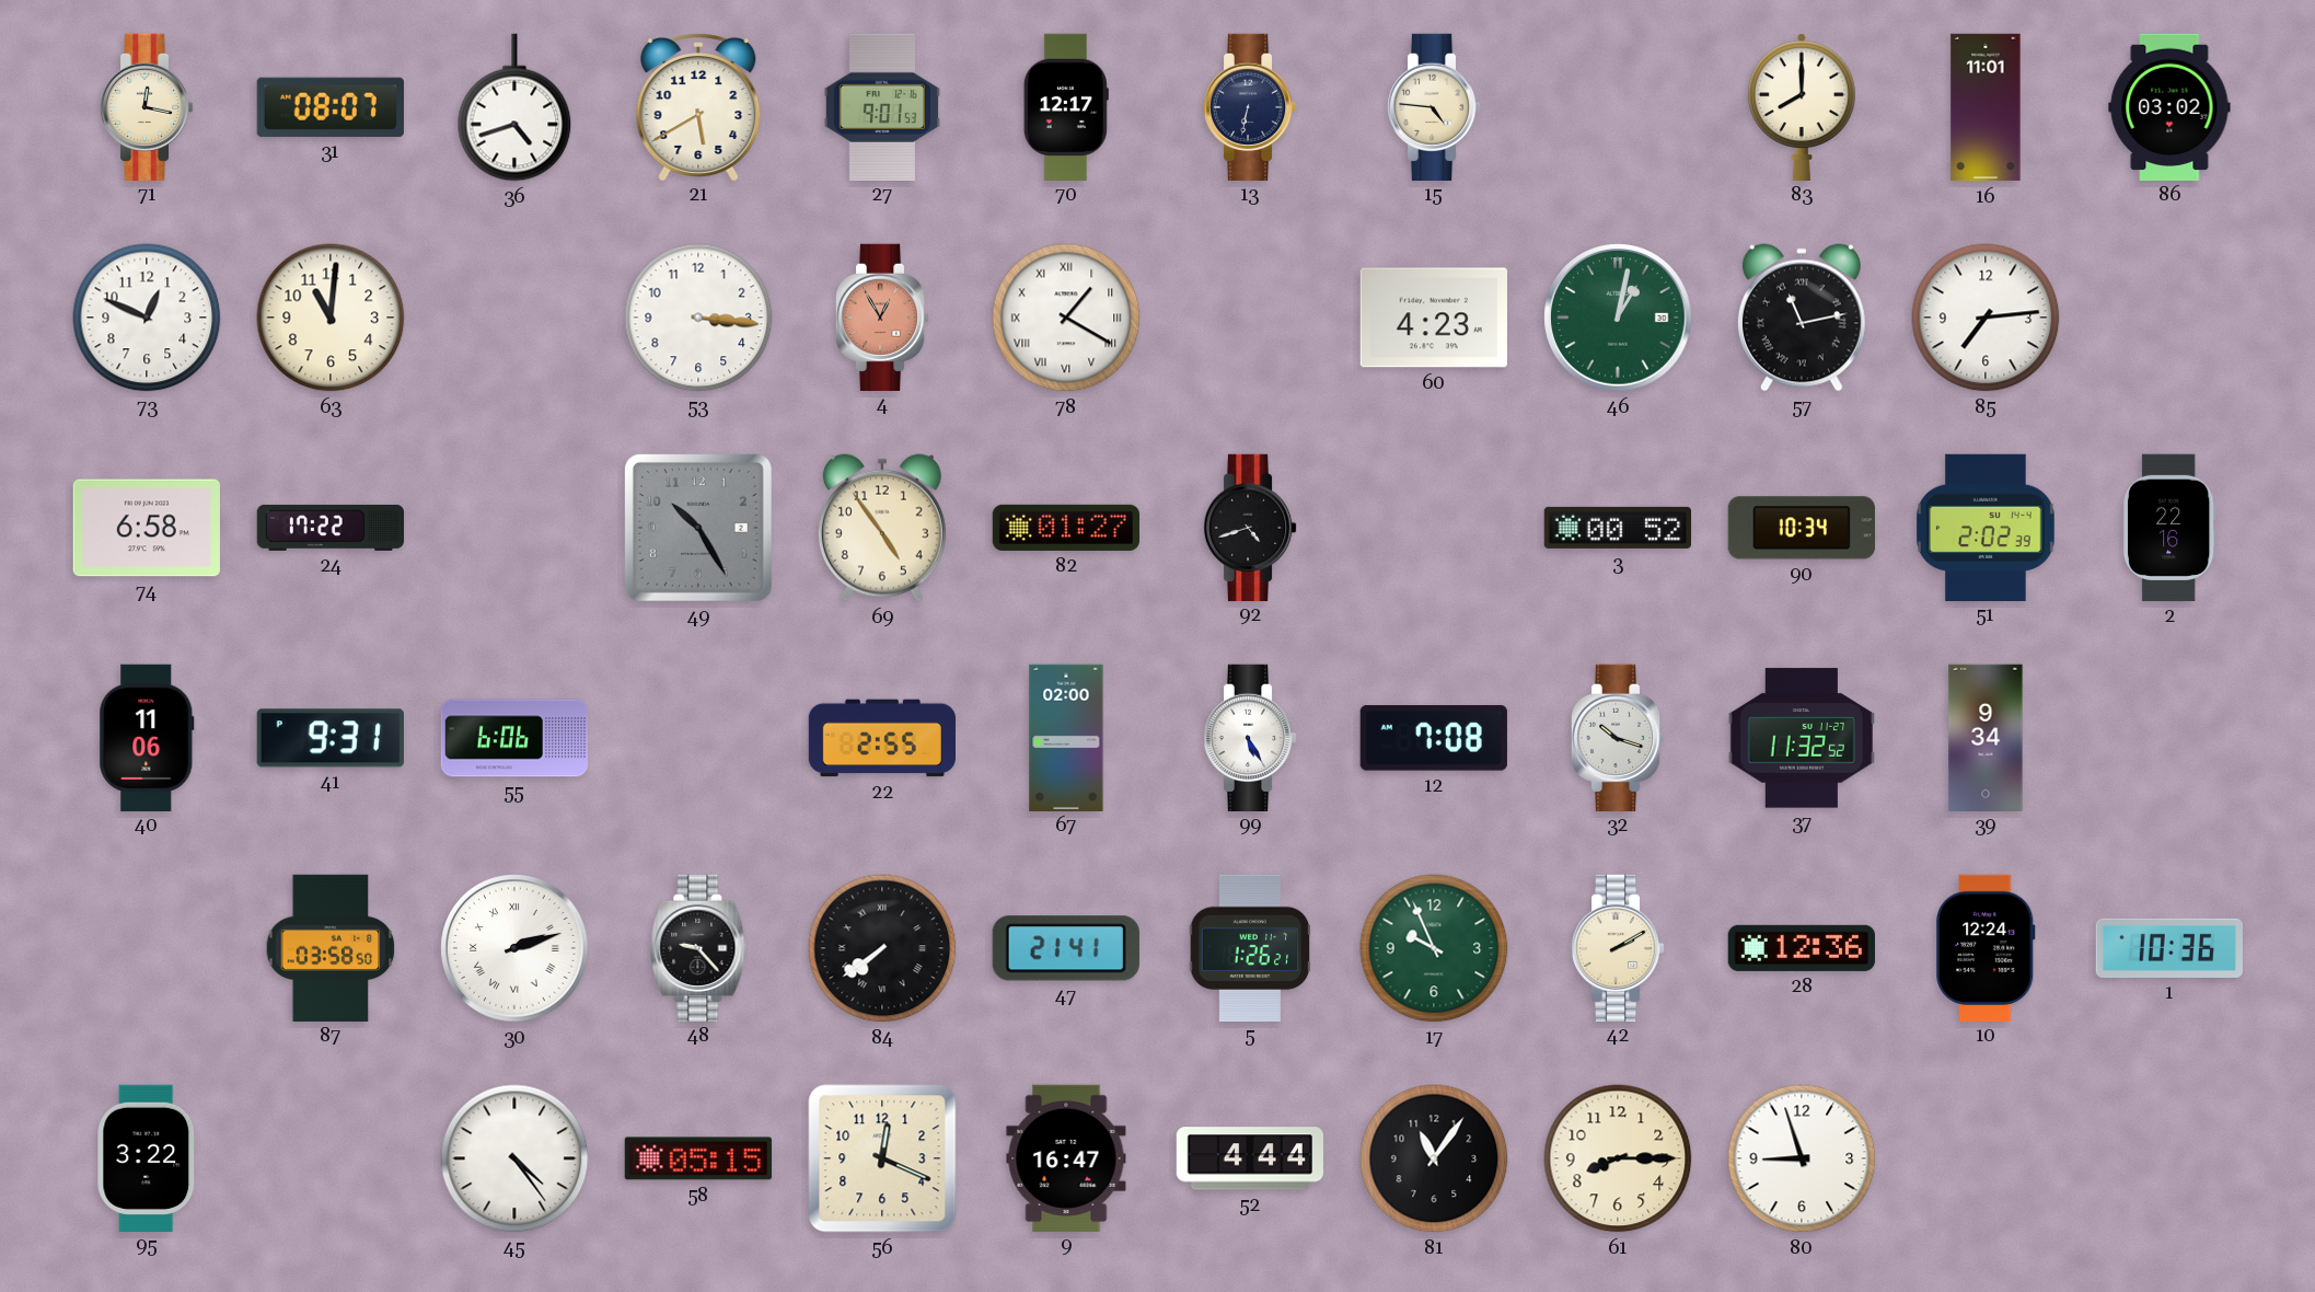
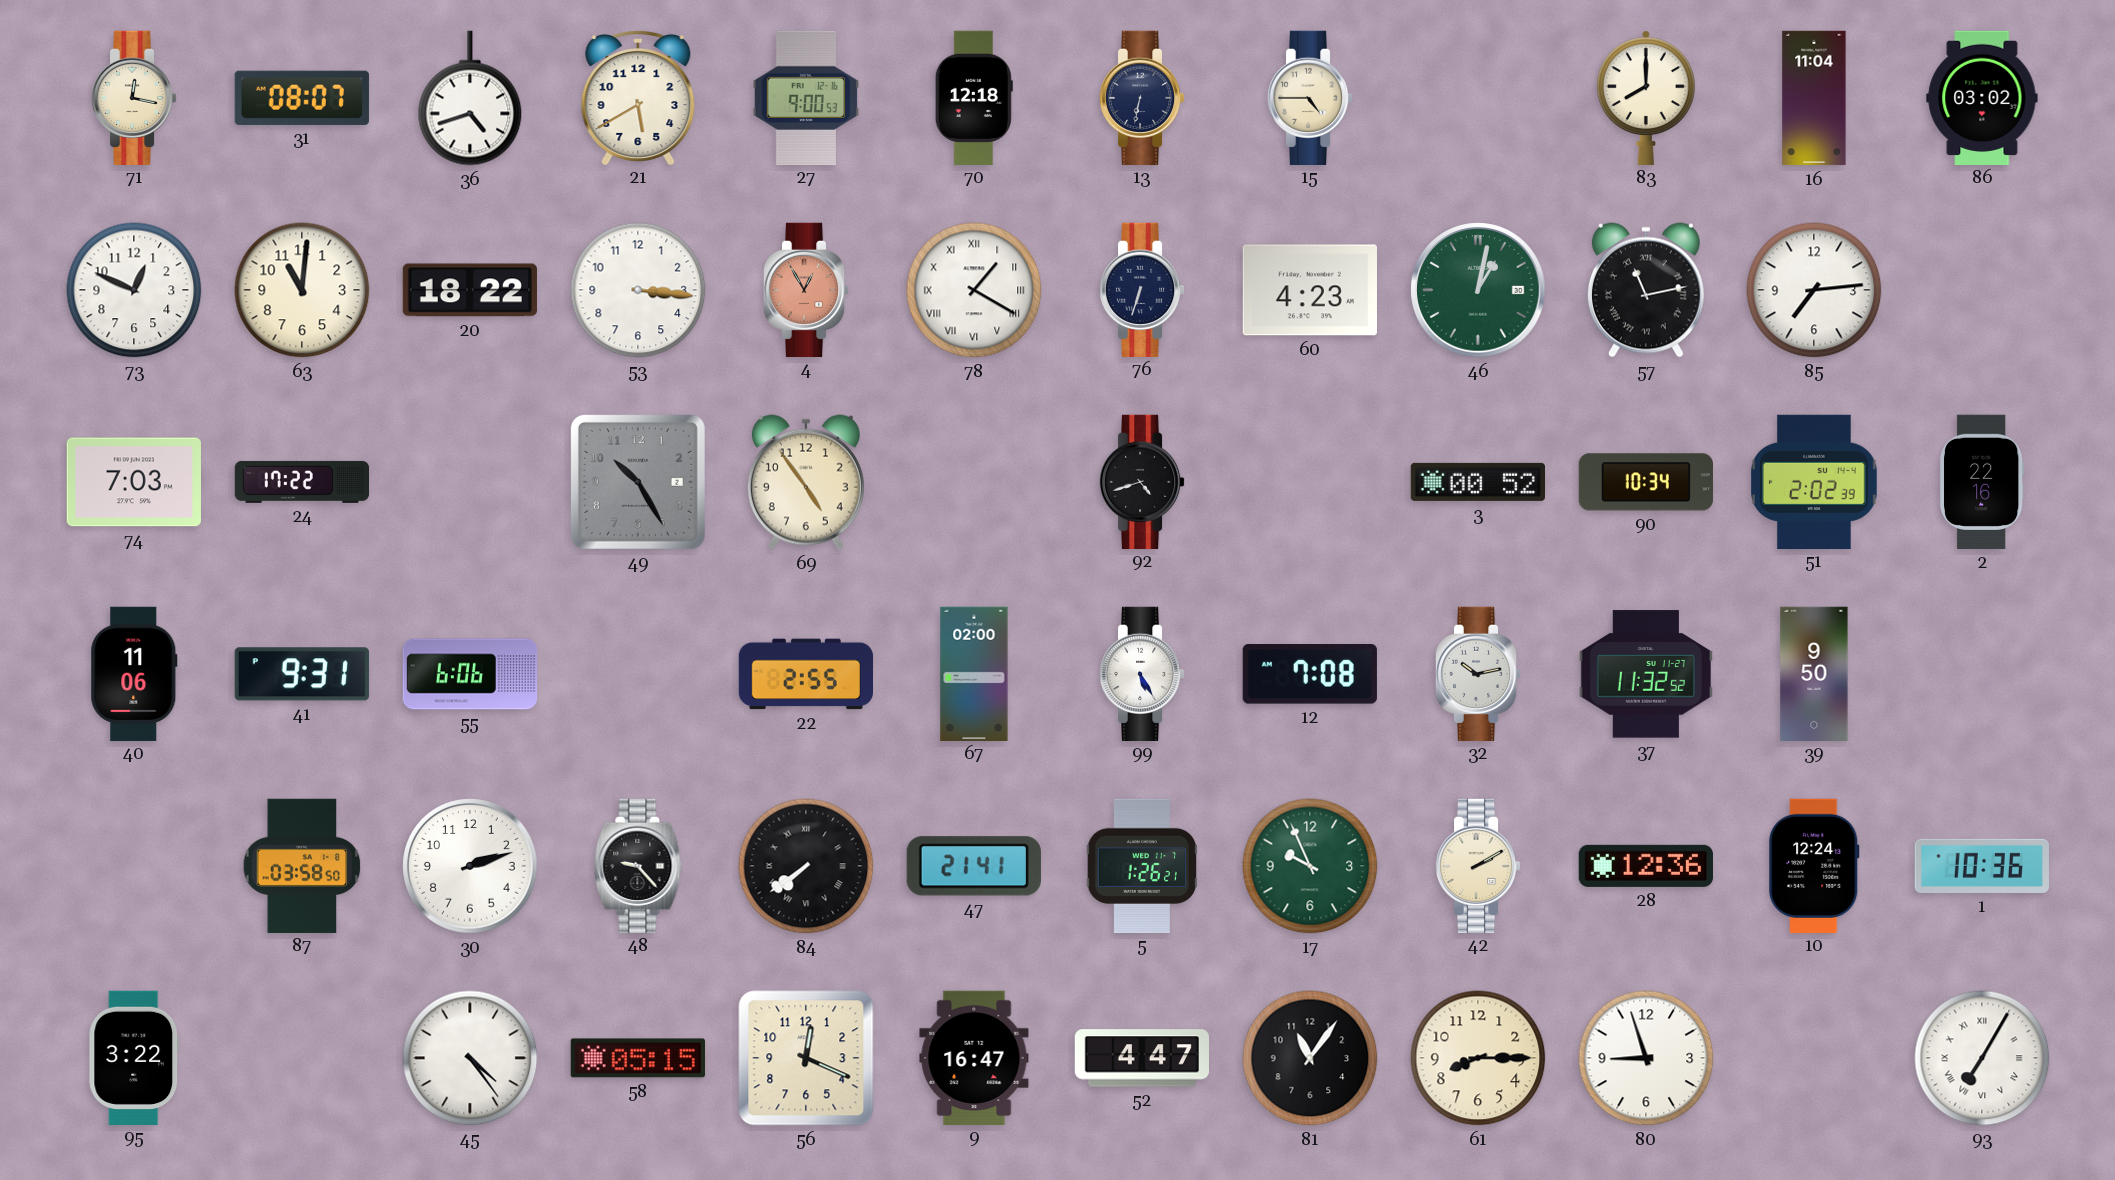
27: 9:01 -> 9:00
70: 12:17 -> 12:18
15: 4:46 -> 4:45
16: 11:01 -> 11:04
20: none -> 18:22
76: none -> 6:33
74: 6:58 -> 7:03
82: 01:27 -> none
32: 10:18 -> 10:13
39: 9:34 -> 9:50
30 numerals: Roman -> Arabic
52: 4:44 -> 4:47
93: none -> 7:05
